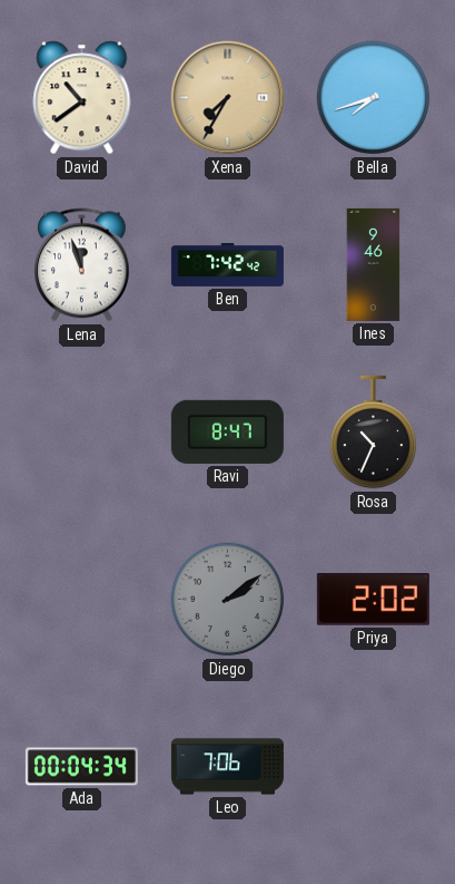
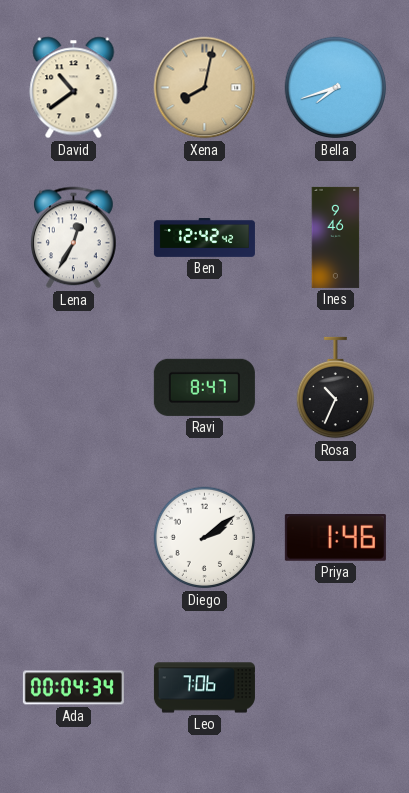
Xena: 7:35 -> 8:02
Lena: 11:57 -> 12:35
Ben: 7:42 -> 12:42
Diego dial: grey -> white
Priya: 2:02 -> 1:46
